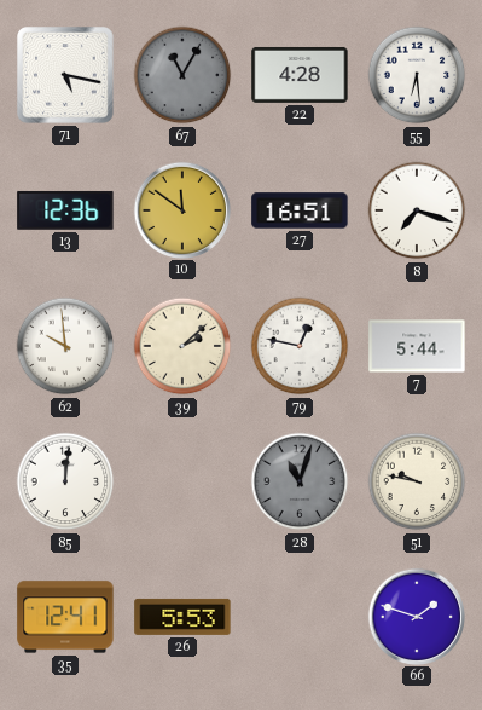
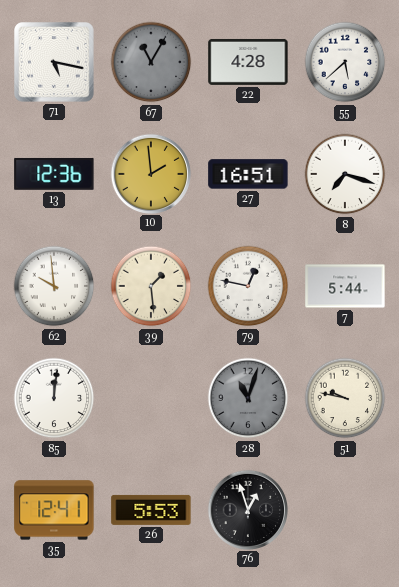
55: 6:29 -> 5:38
10: 11:51 -> 1:59
39: 2:08 -> 1:29
76: none -> 12:57
66: 1:48 -> none
